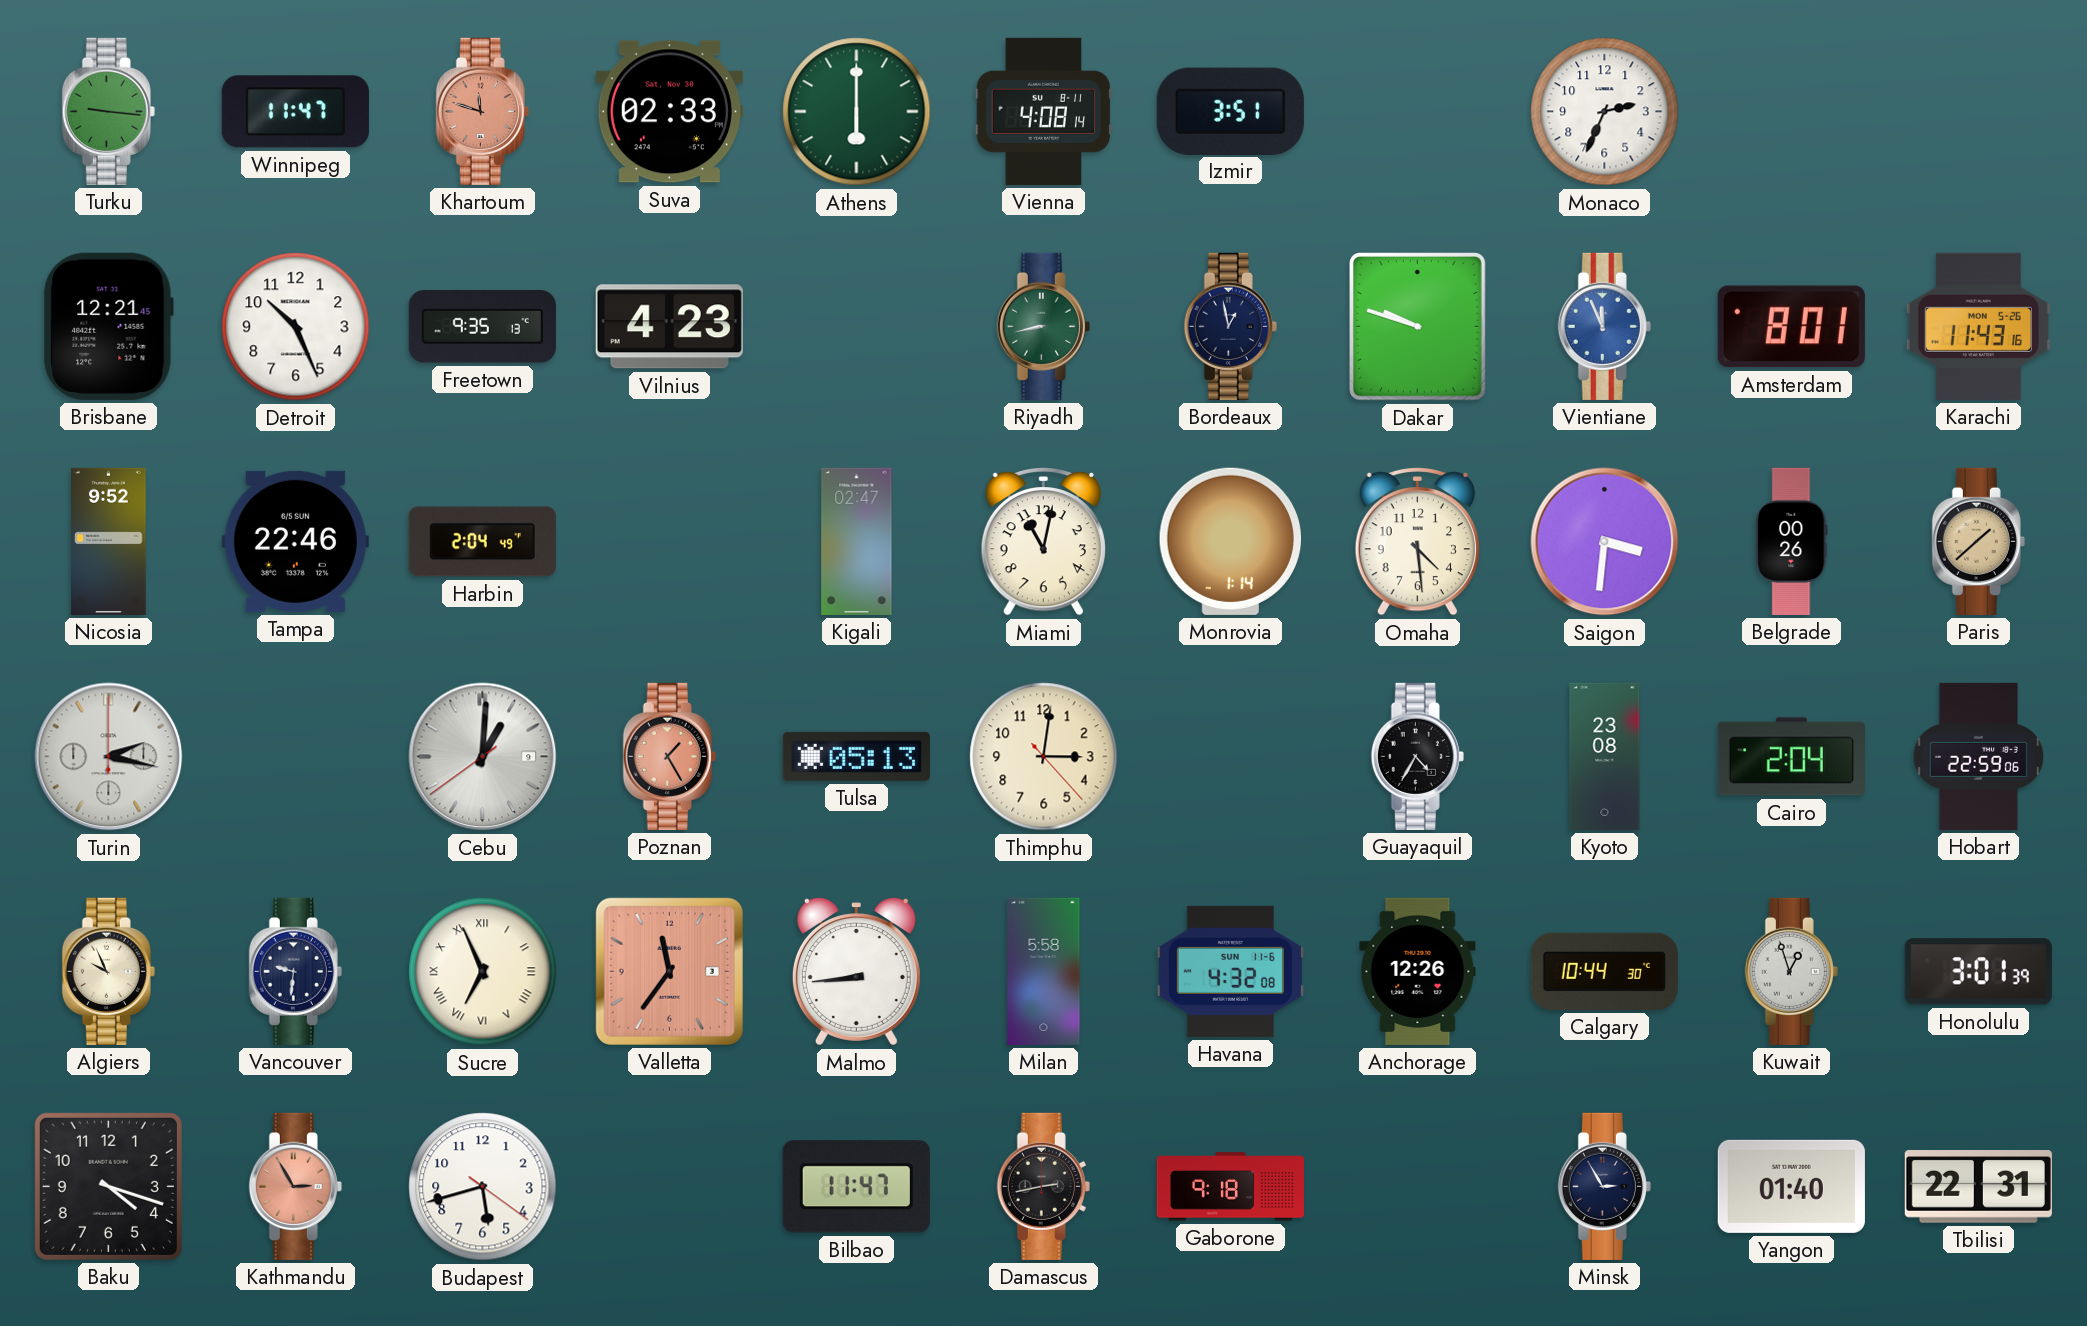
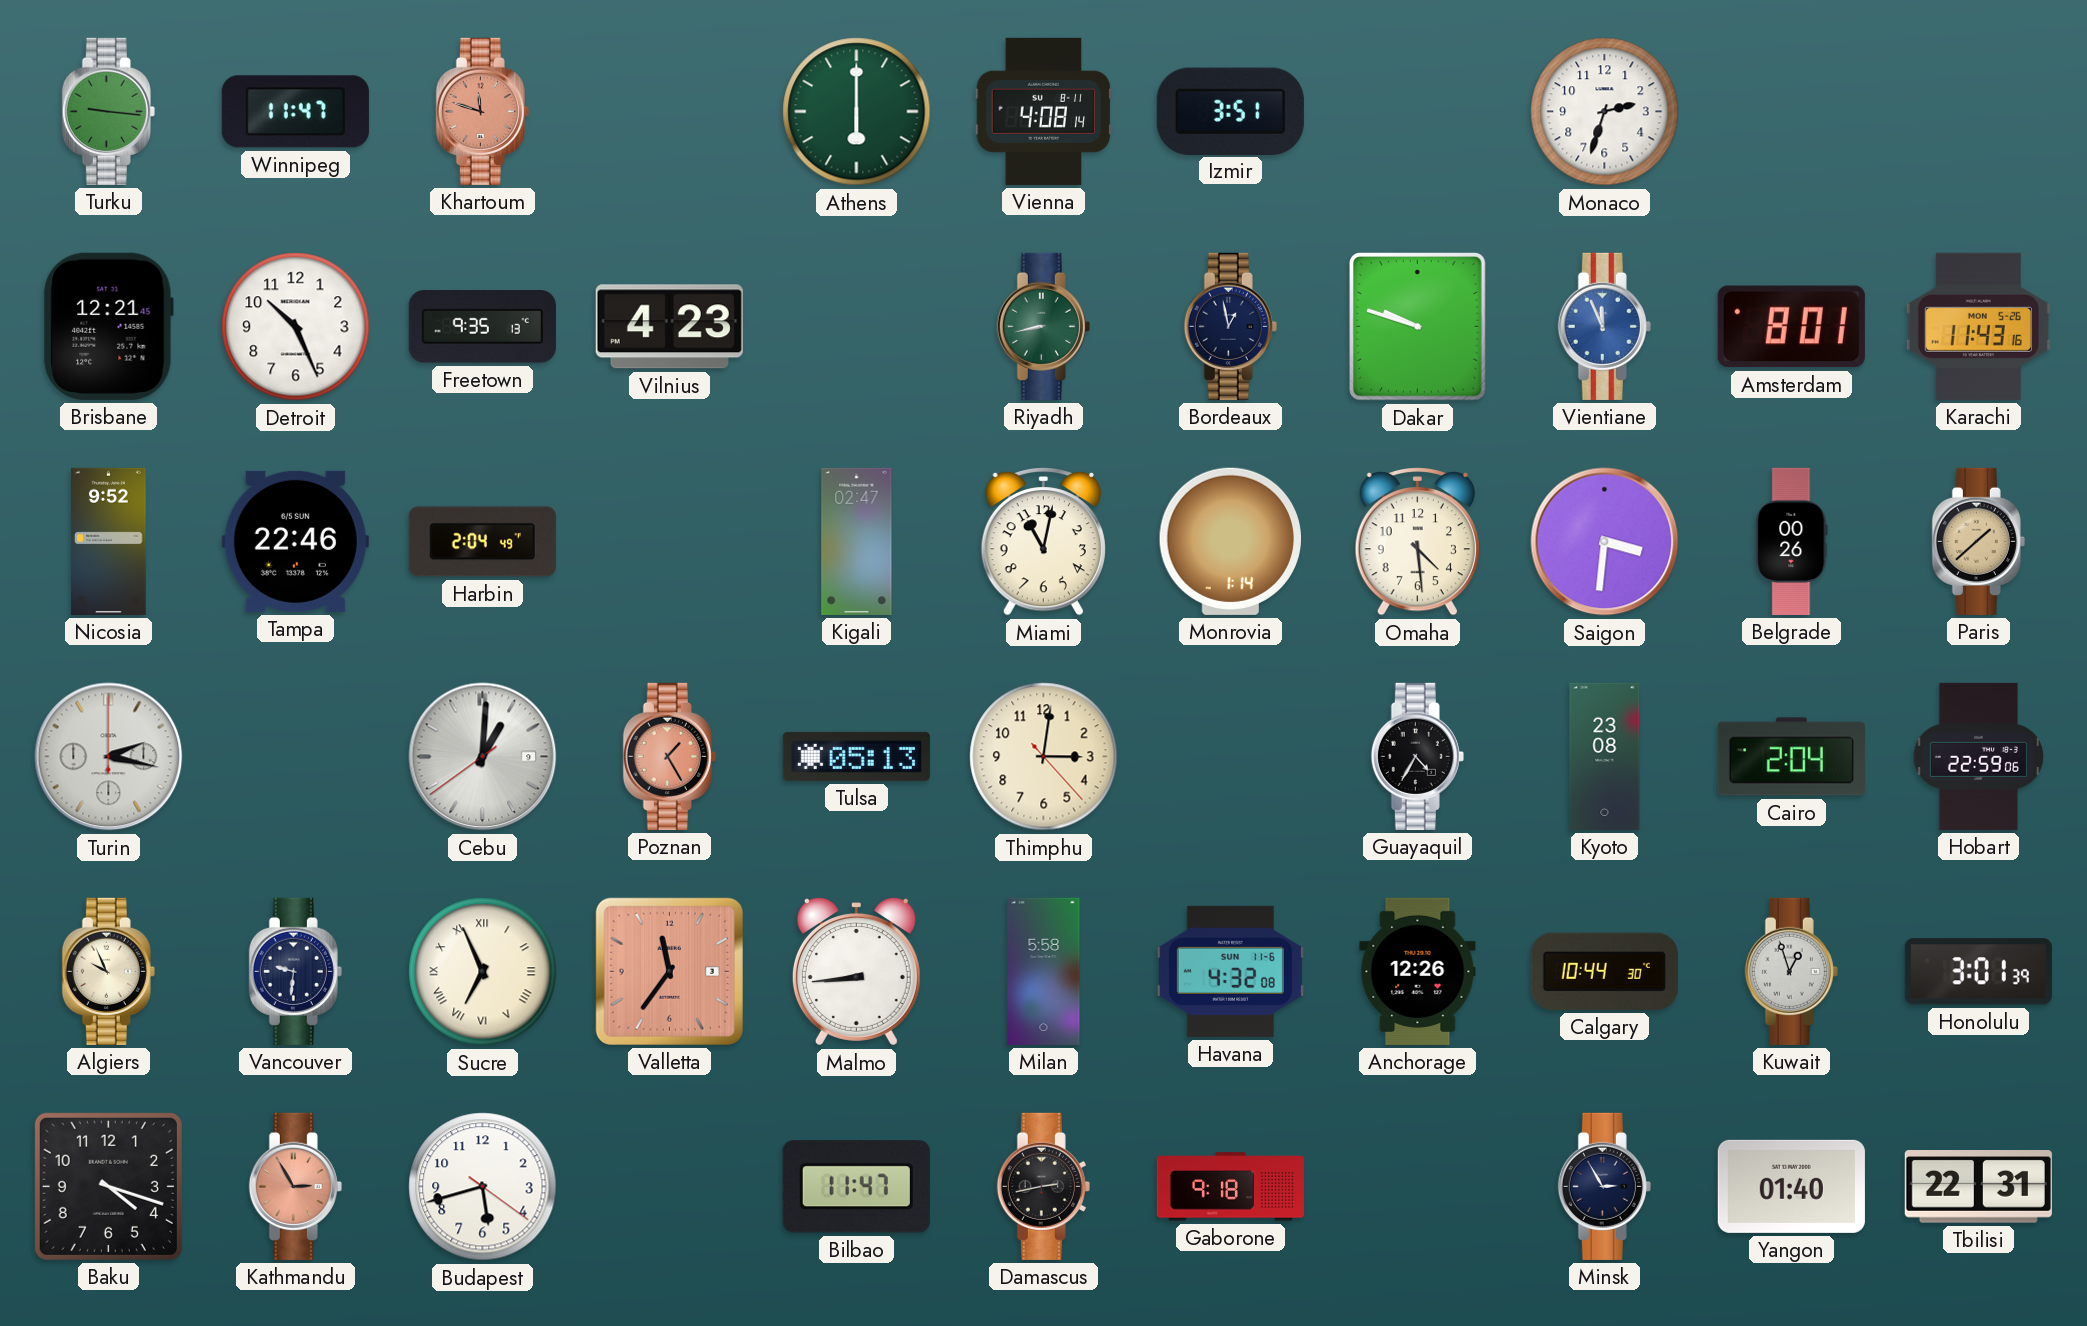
Suva: 02:33 -> none
Monaco: 2:34 -> 2:33
